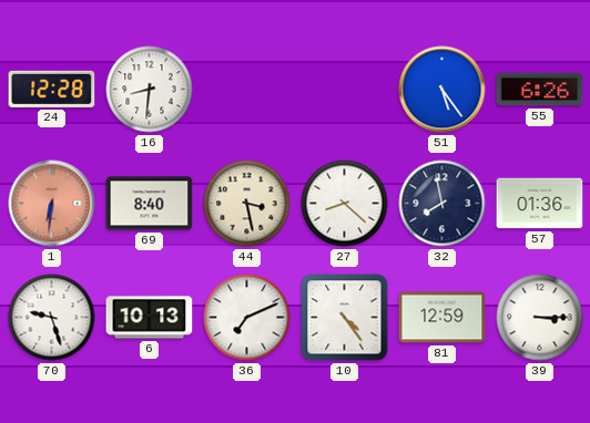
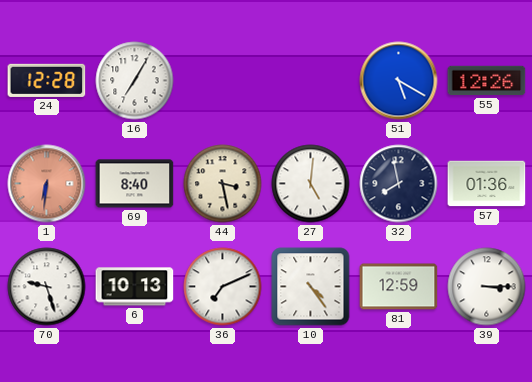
16: 8:31 -> 7:05
51: 5:24 -> 5:20
55: 6:26 -> 12:26
27: 8:22 -> 5:01
